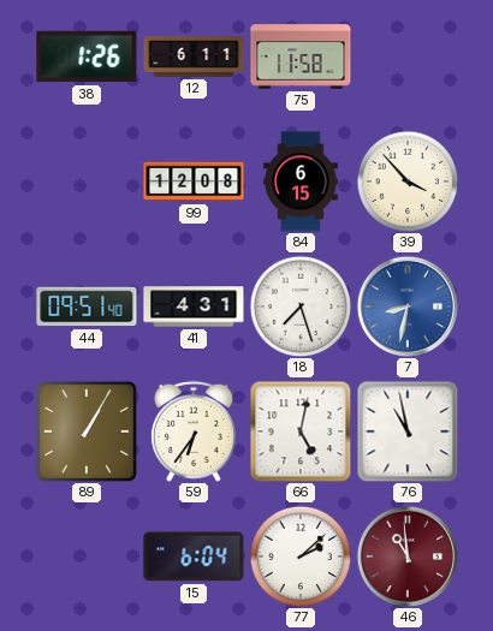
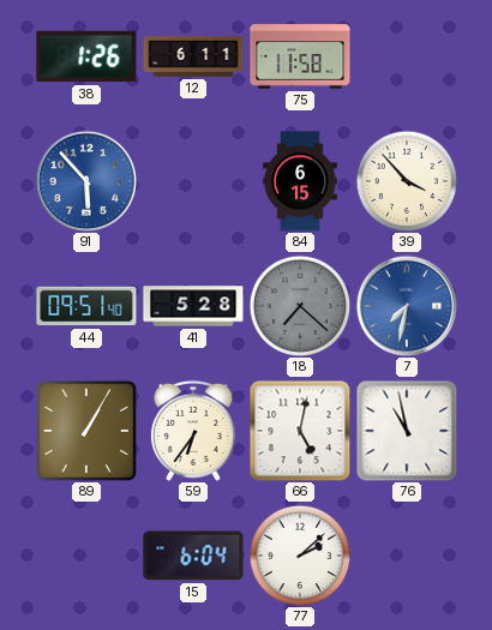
91: none -> 5:53
99: 12:08 -> none
41: 4:31 -> 5:28
18: 7:27 -> 7:22
18 dial: white -> grey
7: 8:32 -> 7:32
46: 10:59 -> none
